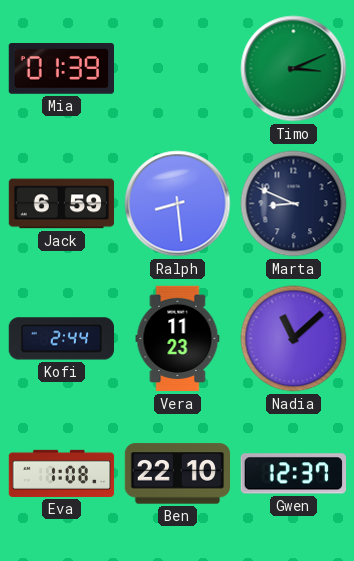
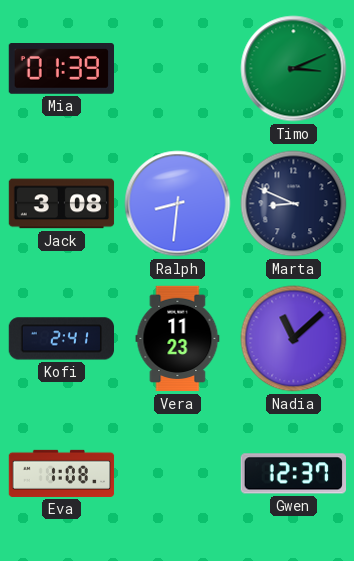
Jack: 6:59 -> 3:08
Ralph: 8:29 -> 8:31
Kofi: 2:44 -> 2:41
Ben: 22:10 -> none
